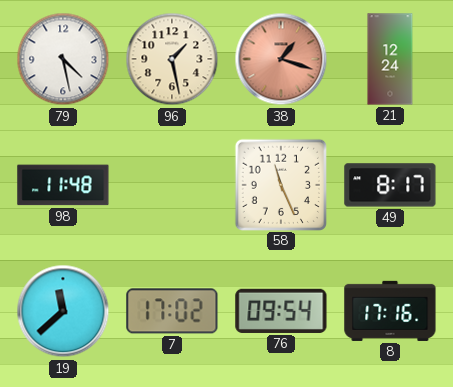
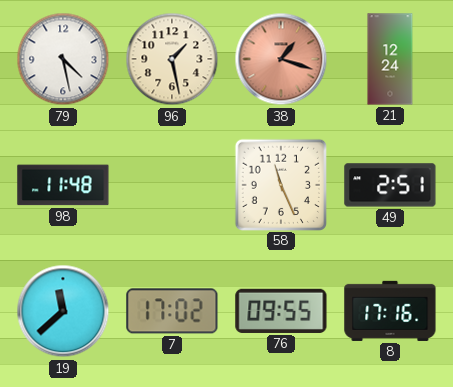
49: 8:17 -> 2:51
76: 09:54 -> 09:55
